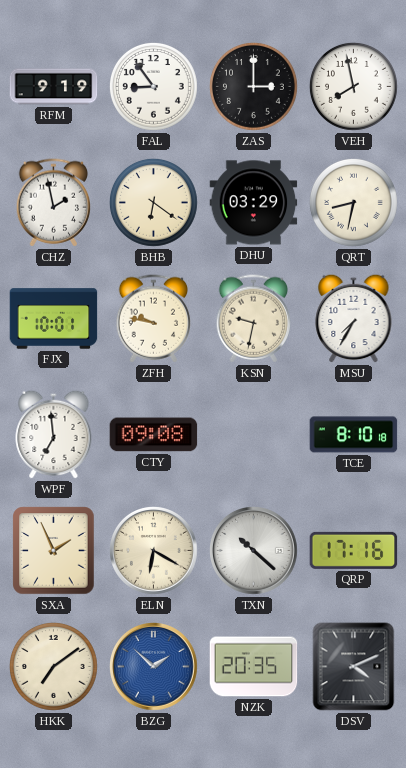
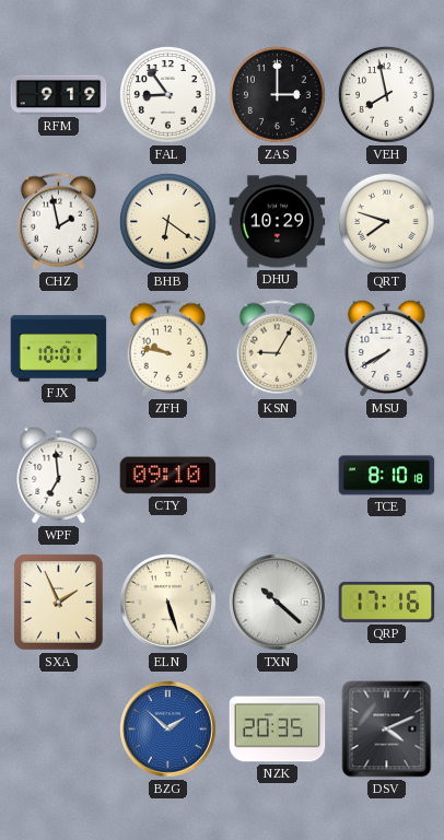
DHU: 03:29 -> 10:29
QRT: 8:32 -> 7:48
KSN: 9:32 -> 9:05
MSU: 7:35 -> 7:40
CTY: 09:08 -> 09:10
ELN: 6:20 -> 5:27
HKK: 7:09 -> none
